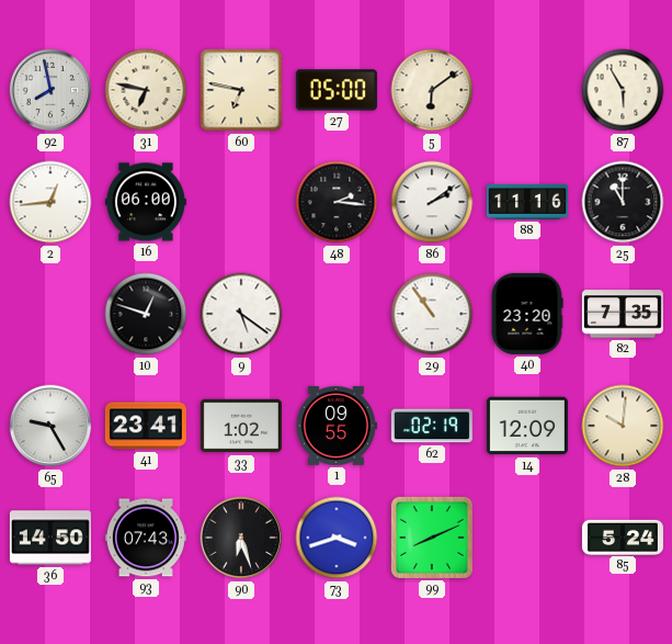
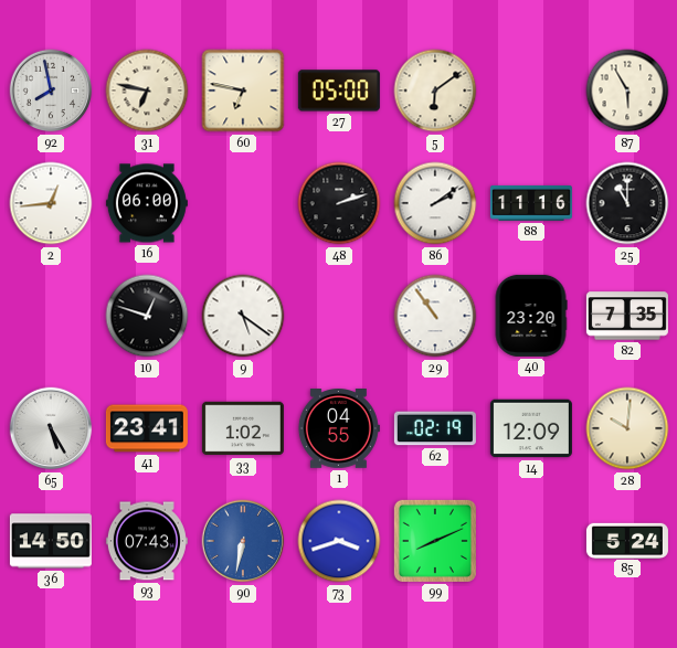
48: 2:16 -> 2:12
65: 9:25 -> 5:25
1: 09:55 -> 04:55
90: 6:27 -> 6:32
90 dial: black -> blue
